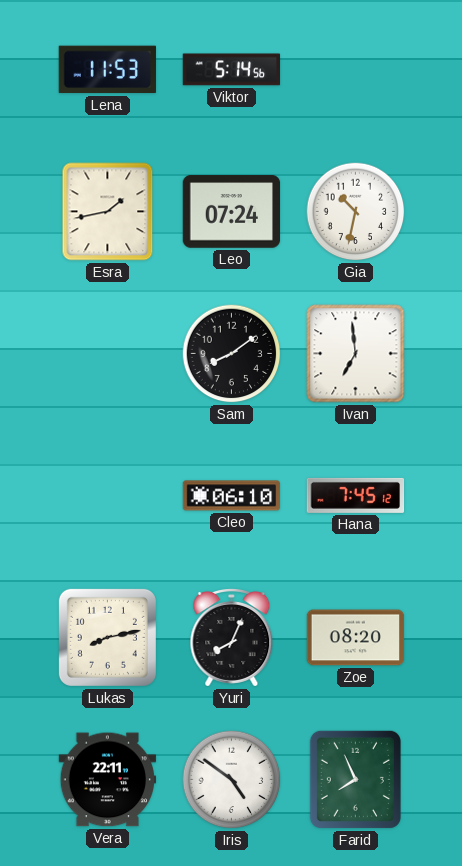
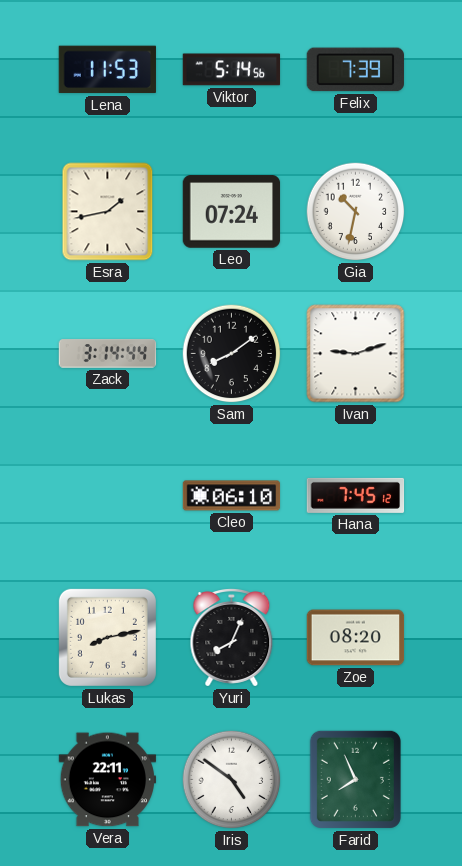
Felix: none -> 7:39
Zack: none -> 3:14
Ivan: 6:59 -> 9:12
